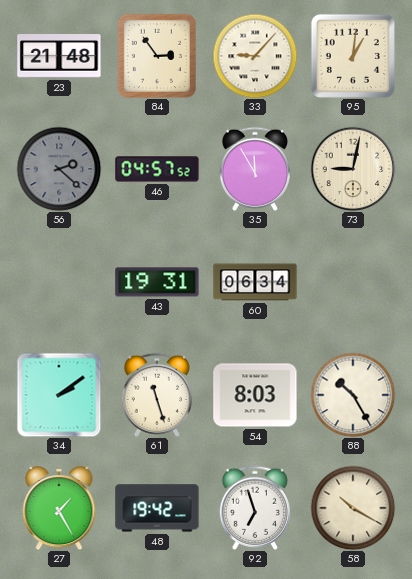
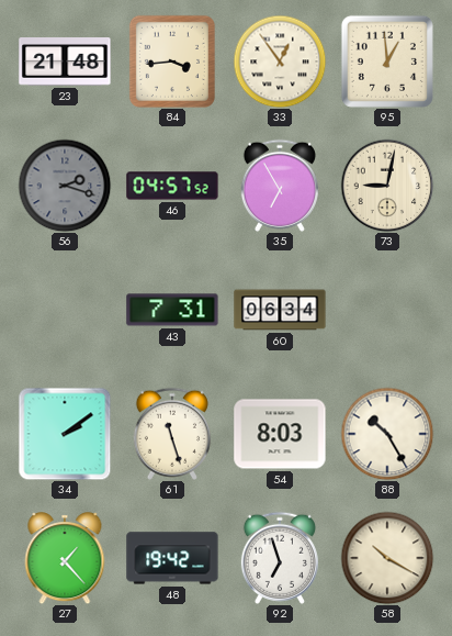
84: 2:54 -> 3:44
33: 9:07 -> 12:54
95: 1:01 -> 12:59
56: 2:22 -> 2:18
35: 11:55 -> 6:55
43: 19:31 -> 7:31
27: 1:25 -> 1:23
